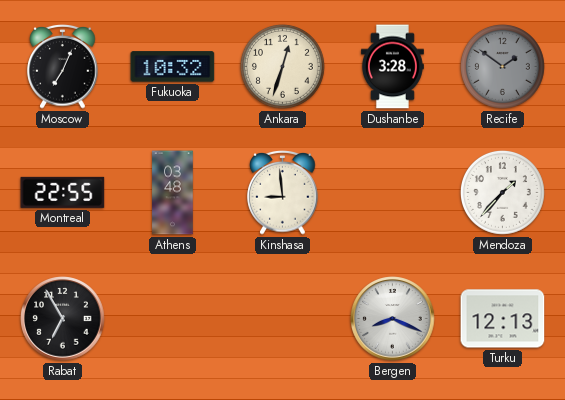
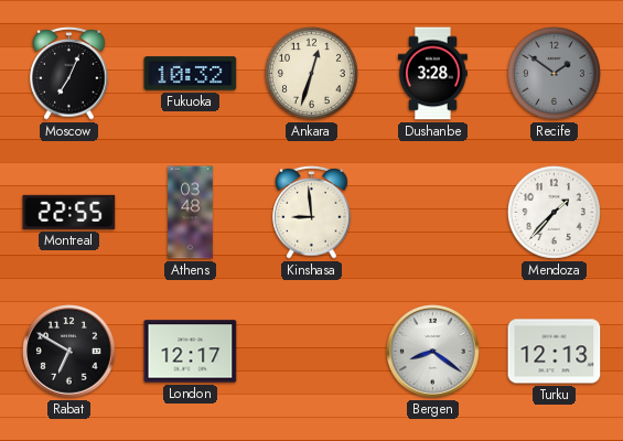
Rabat: 6:55 -> 6:50
London: none -> 12:17
Bergen: 8:19 -> 8:21
